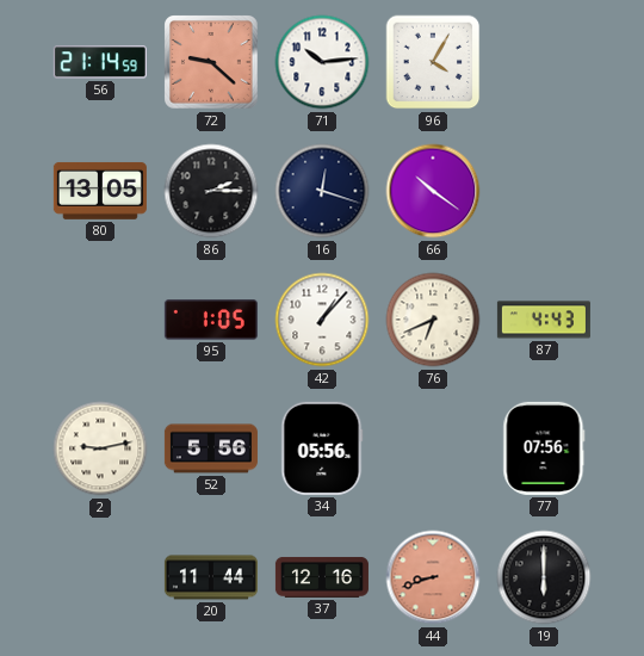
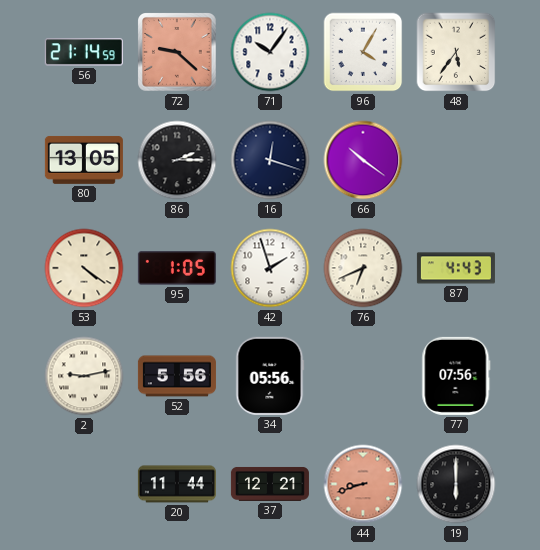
71: 10:14 -> 10:06
48: none -> 5:36
53: none -> 4:21
42: 1:07 -> 1:57
37: 12:16 -> 12:21
